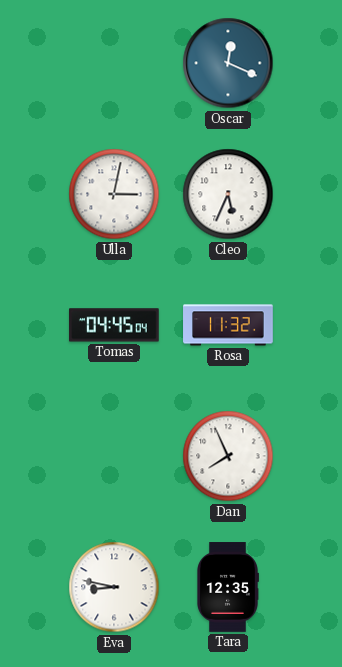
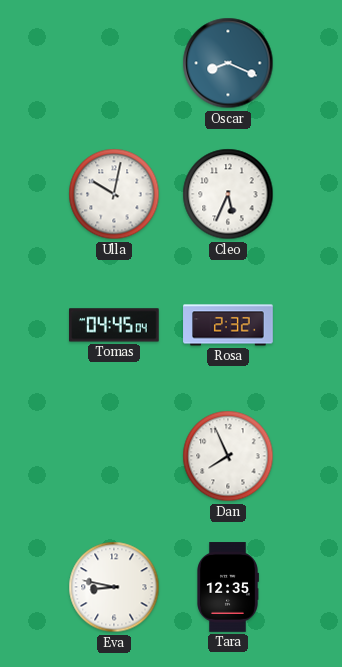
Oscar: 12:19 -> 8:19
Ulla: 3:02 -> 10:02
Rosa: 11:32 -> 2:32
